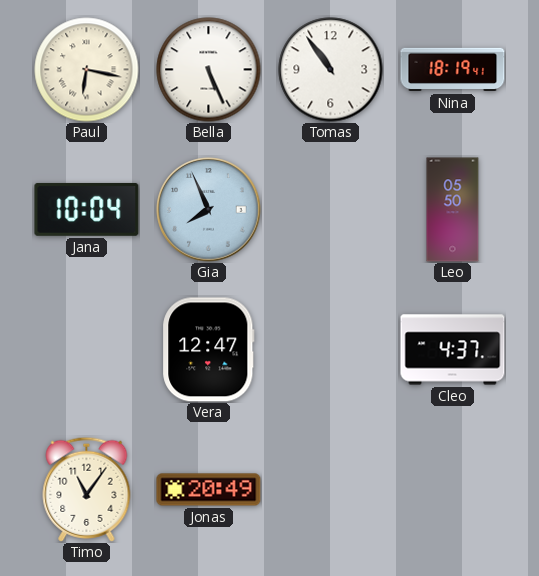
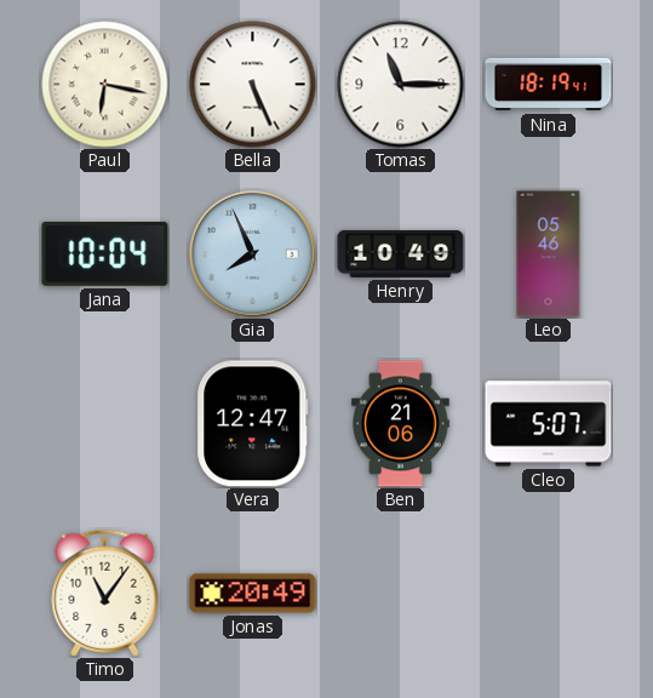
Tomas: 10:54 -> 11:15
Henry: none -> 10:49
Leo: 05:50 -> 05:46
Ben: none -> 21:06
Cleo: 4:37 -> 5:07
